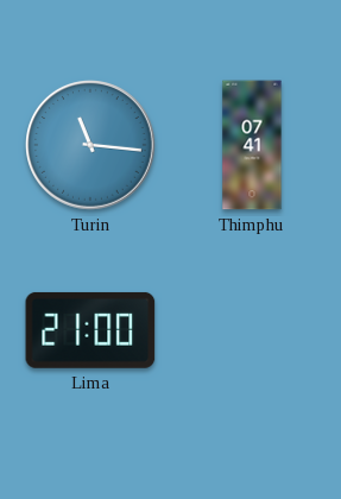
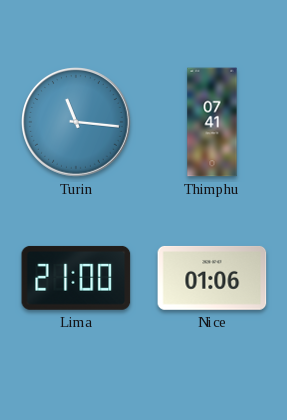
Nice: none -> 01:06
